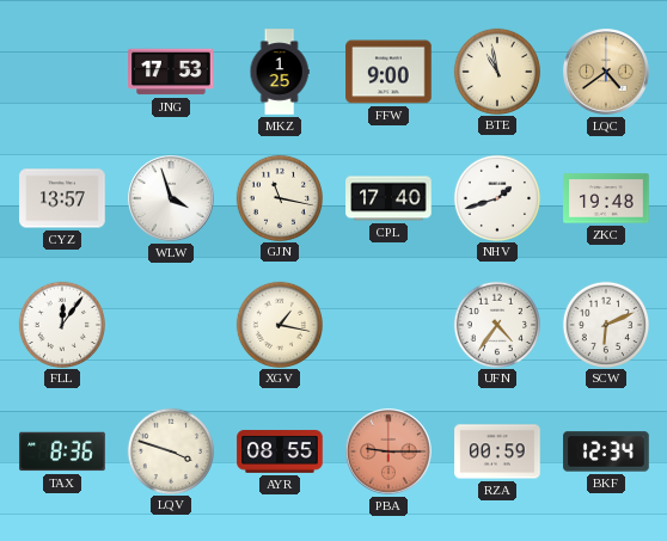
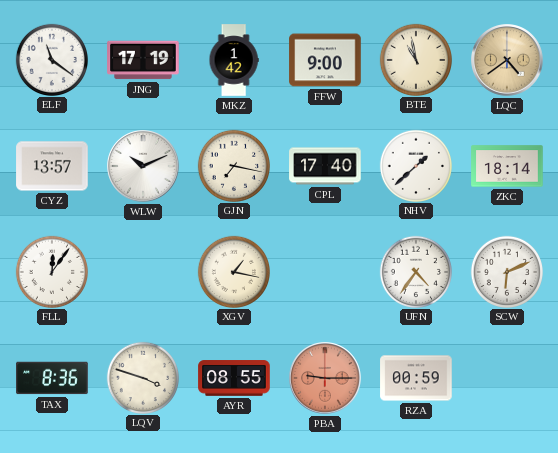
ELF: none -> 11:21
JNG: 17:53 -> 17:19
MKZ: 1:25 -> 1:42
WLW: 3:57 -> 10:11
GJN: 11:17 -> 7:17
NHV: 1:42 -> 1:38
ZKC: 19:48 -> 18:14
BKF: 12:34 -> none
